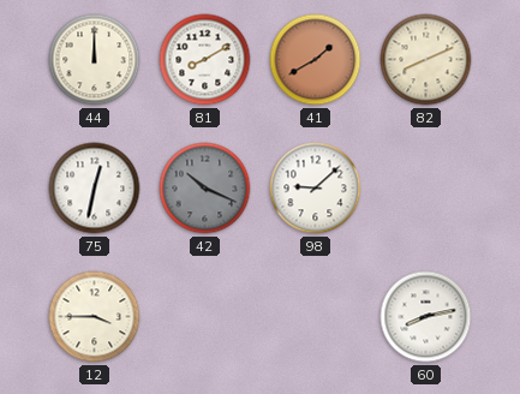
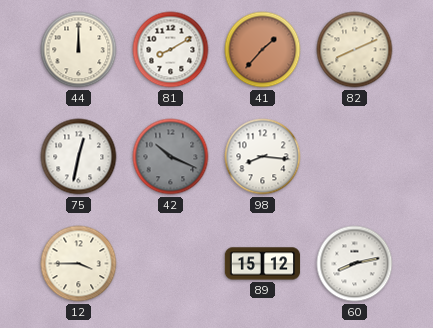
41: 1:40 -> 1:37
98: 9:08 -> 8:16
89: none -> 15:12
